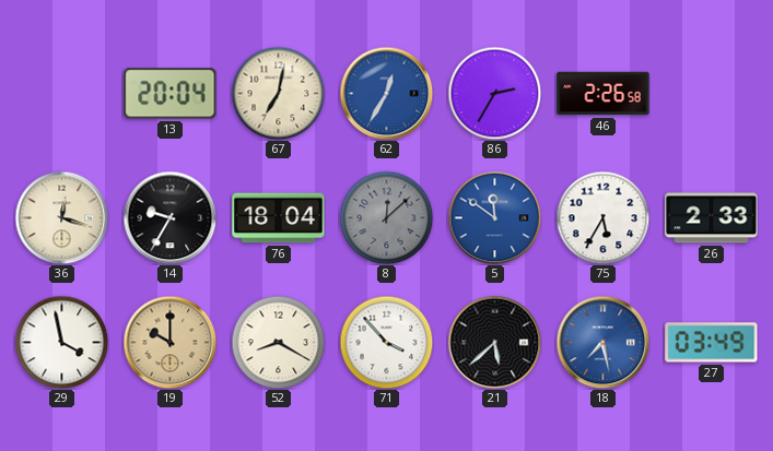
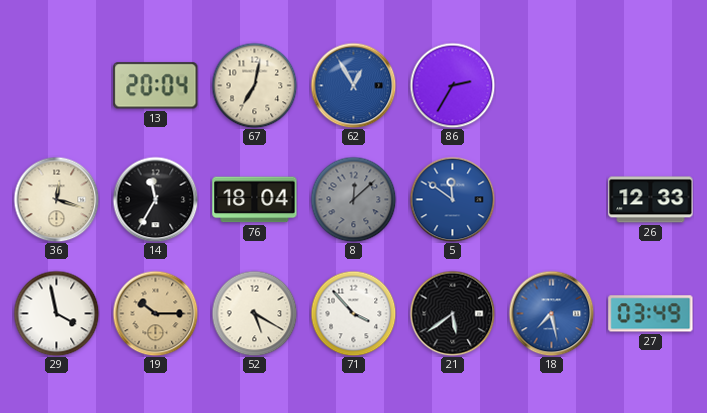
62: 12:35 -> 12:55
46: 2:26 -> none
14: 9:35 -> 11:35
75: 5:35 -> none
26: 2:33 -> 12:33
19: 10:00 -> 10:15
52: 8:20 -> 5:20
21: 5:38 -> 5:39
